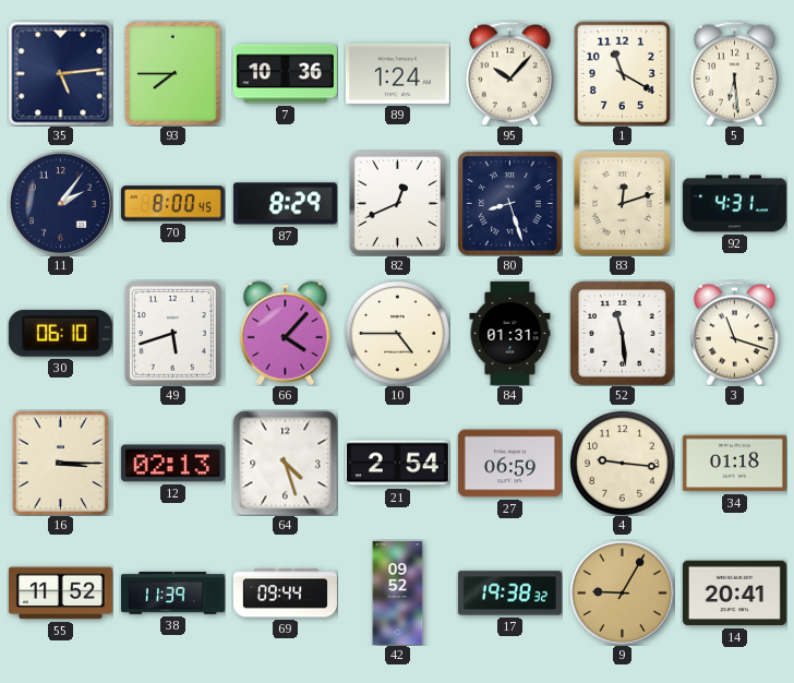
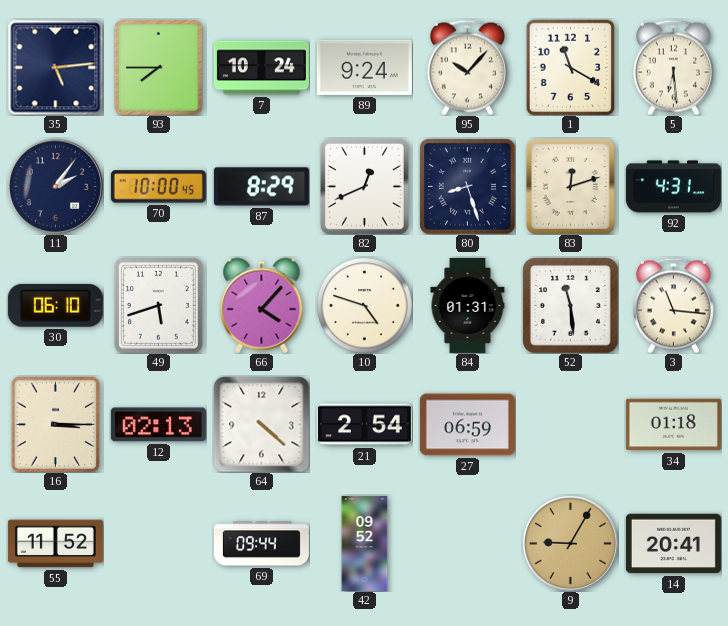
7: 10:36 -> 10:24
89: 1:24 -> 9:24
70: 8:00 -> 10:00
10: 4:45 -> 4:48
3: 11:18 -> 11:16
64: 4:27 -> 4:22
4: 9:16 -> none
38: 11:39 -> none
17: 19:38 -> none
